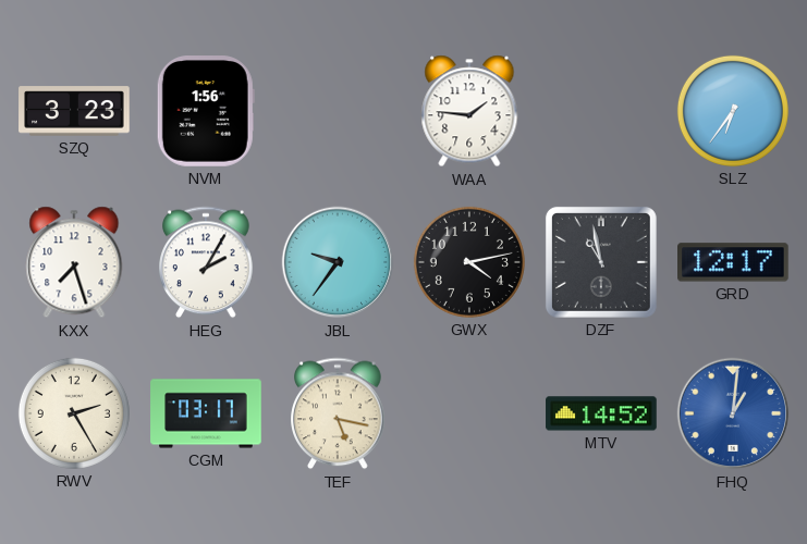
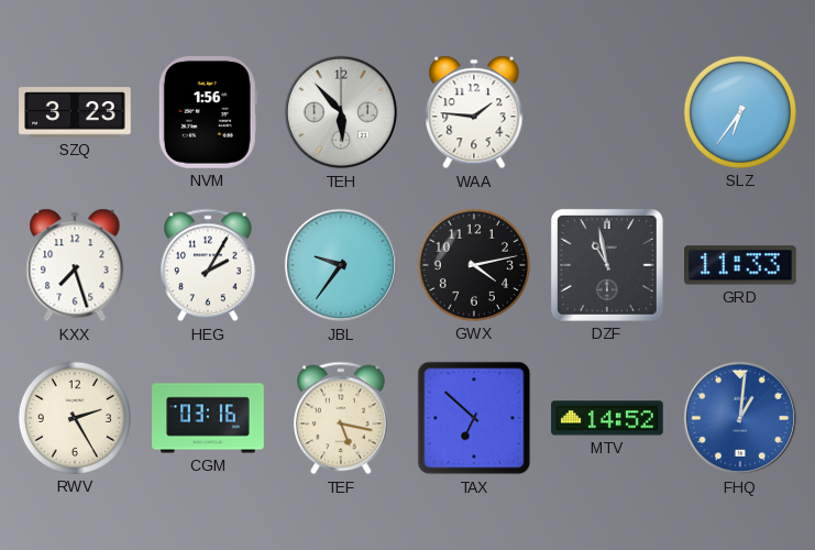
TEH: none -> 5:53
GRD: 12:17 -> 11:33
CGM: 03:17 -> 03:16
TAX: none -> 6:52
